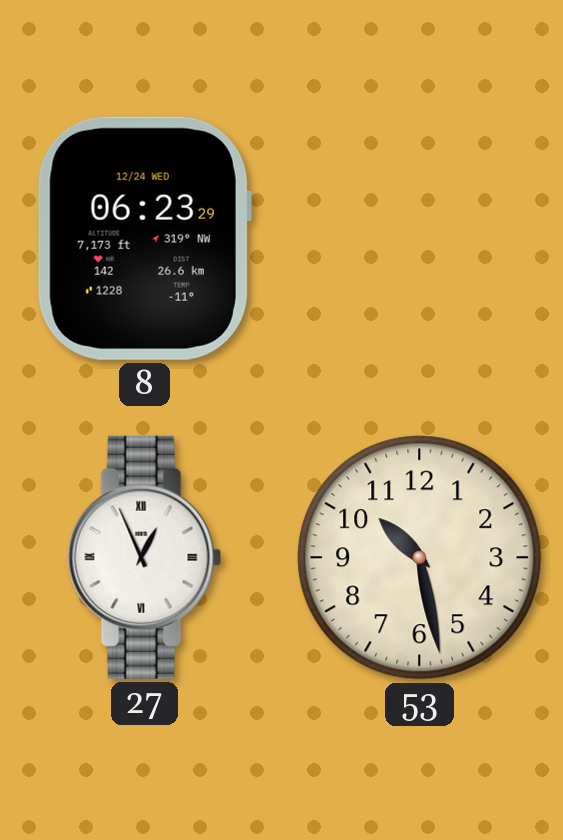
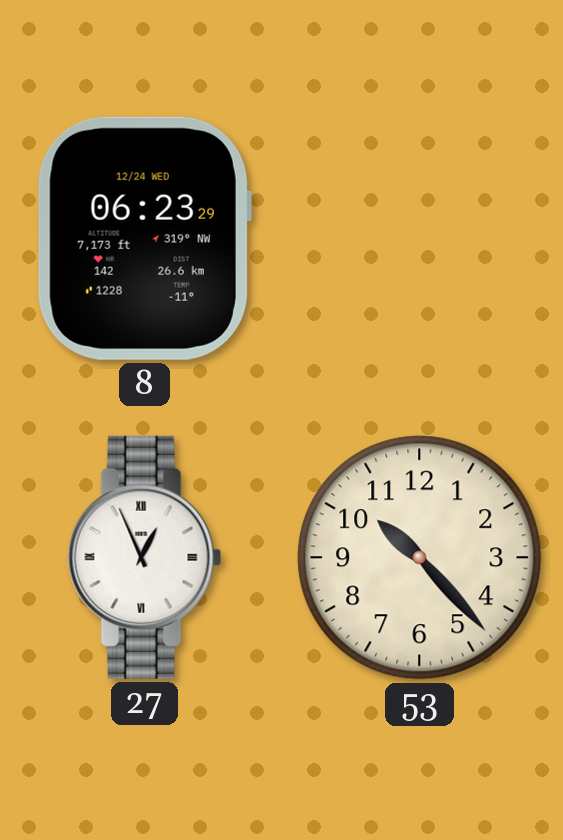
53: 10:28 -> 10:23
